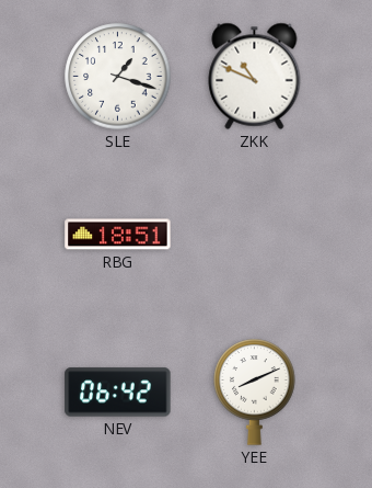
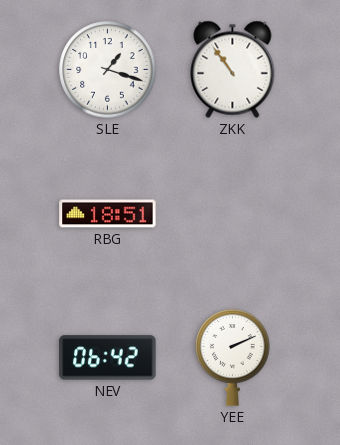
ZKK: 10:49 -> 10:54
YEE: 8:11 -> 2:11
